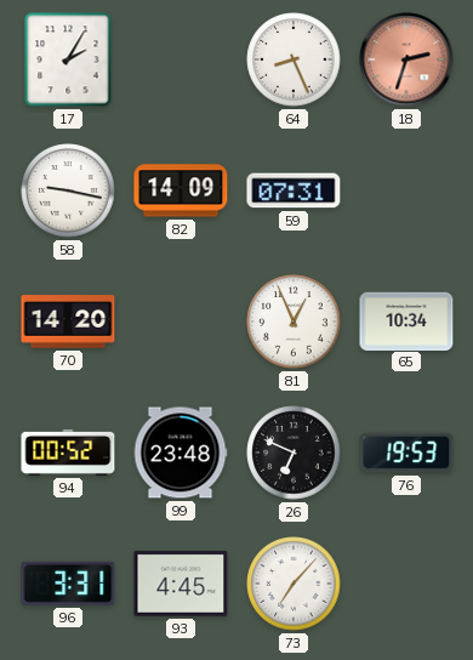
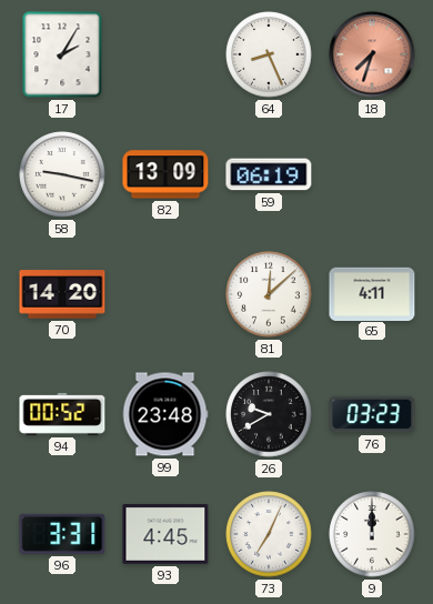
18: 2:33 -> 7:33
82: 14:09 -> 13:09
59: 07:31 -> 06:19
81: 12:56 -> 12:08
65: 10:34 -> 4:11
26: 6:49 -> 9:40
76: 19:53 -> 03:23
73: 7:07 -> 7:04
9: none -> 12:00
